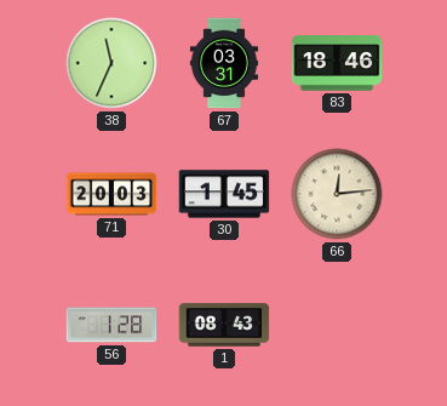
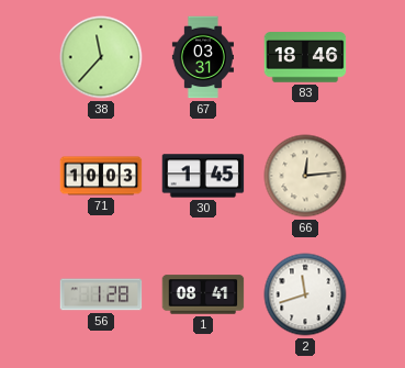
38: 11:34 -> 11:37
71: 20:03 -> 10:03
1: 08:43 -> 08:41
2: none -> 11:42
